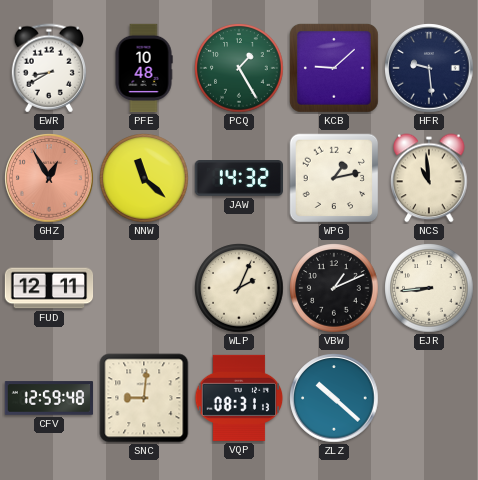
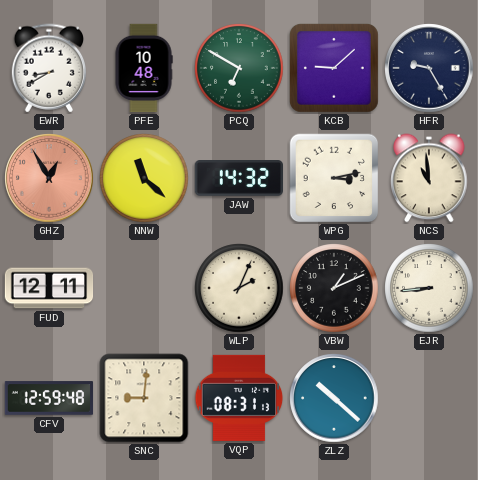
PCQ: 1:25 -> 6:50
HFR: 9:29 -> 9:25
WPG: 1:13 -> 3:13
